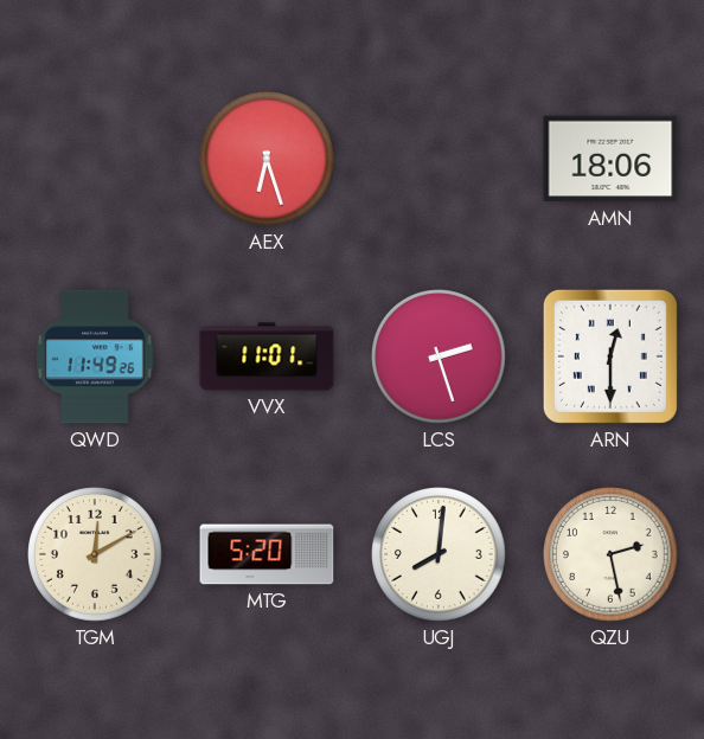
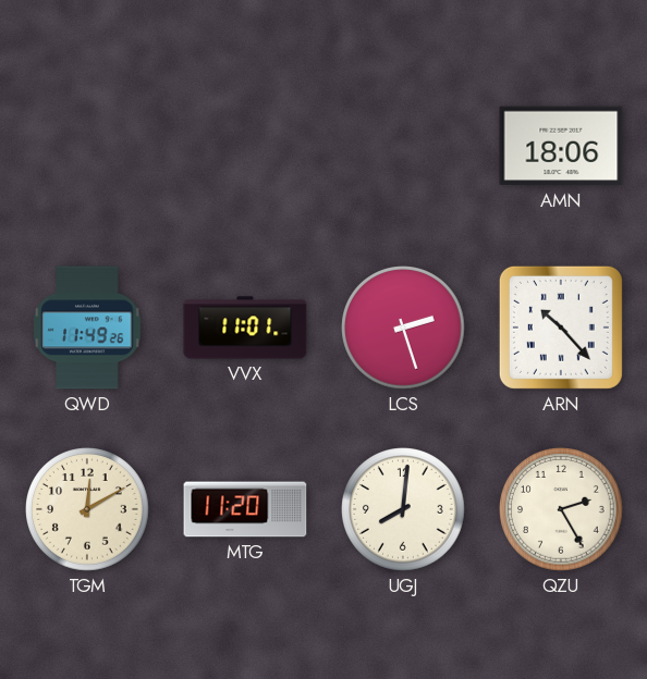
AEX: 6:27 -> none
ARN: 12:30 -> 10:23
MTG: 5:20 -> 11:20
QZU: 2:28 -> 2:25
